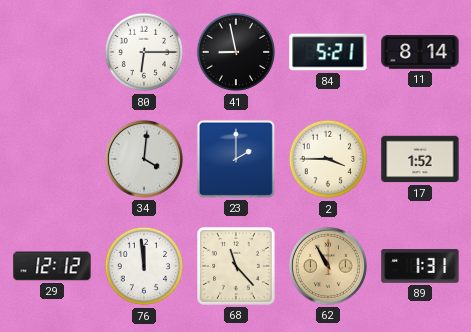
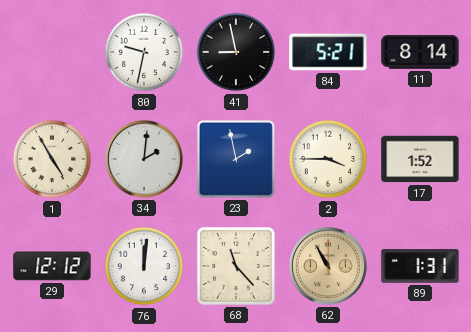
80: 6:15 -> 9:32
1: none -> 4:55
34: 4:01 -> 2:01
23: 2:00 -> 1:58
76: 11:59 -> 12:01
